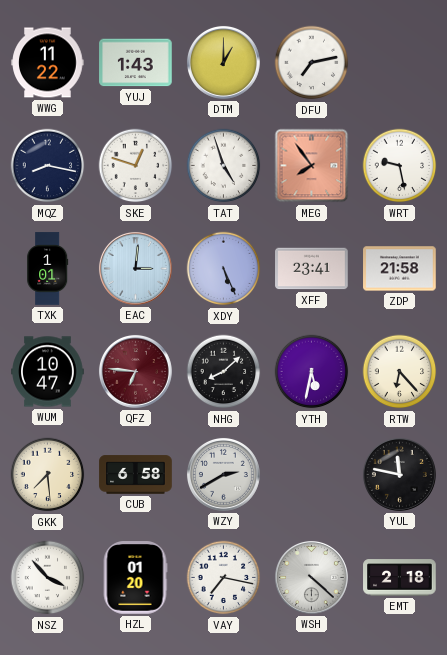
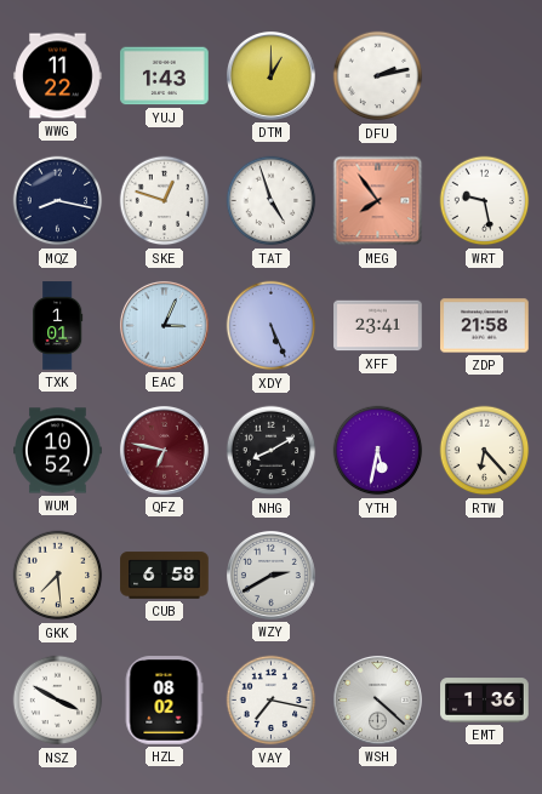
DFU: 7:13 -> 2:13
EAC: 3:01 -> 3:04
WUM: 10:47 -> 10:52
QFZ: 6:46 -> 6:47
NHG: 8:08 -> 8:10
YUL: 11:47 -> none
NSZ: 3:53 -> 3:50
HZL: 01:20 -> 08:02
EMT: 2:18 -> 1:36
